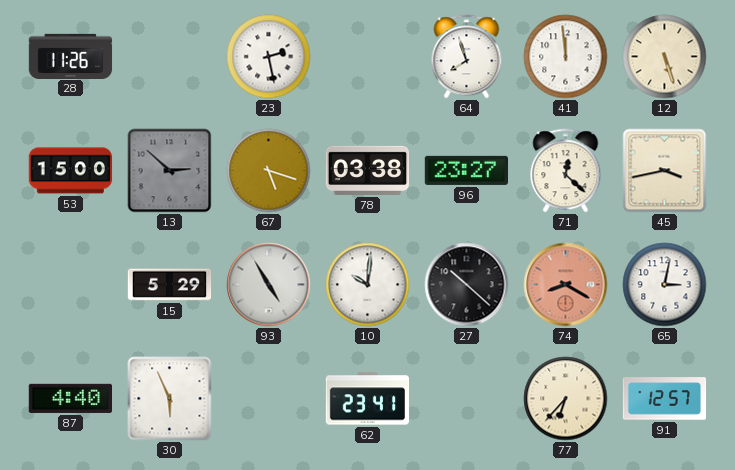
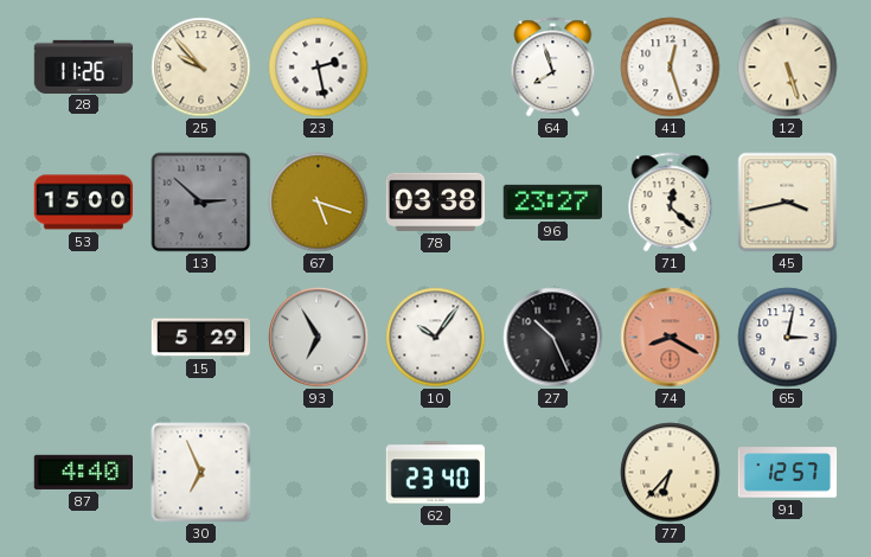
25: none -> 9:53
41: 11:59 -> 12:27
93: 4:55 -> 6:55
10: 10:01 -> 10:06
27: 10:22 -> 10:26
30: 5:56 -> 6:56
62: 23:41 -> 23:40
